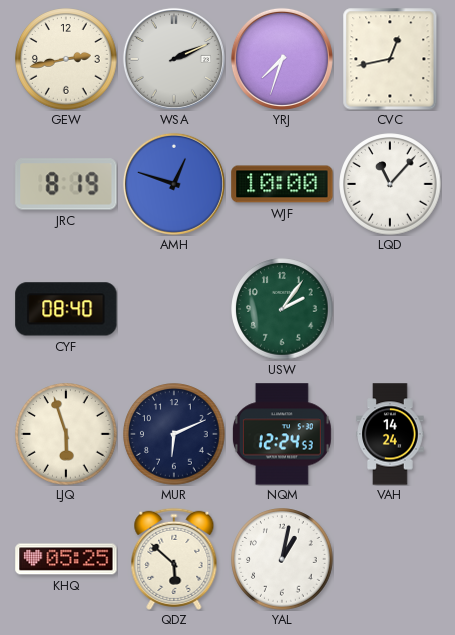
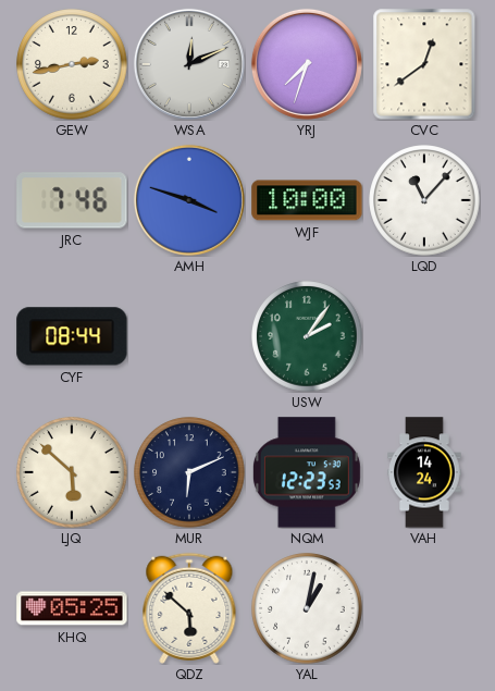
WSA: 2:11 -> 12:11
CVC: 12:43 -> 12:39
JRC: 8:19 -> 7:46
AMH: 12:48 -> 3:48
CYF: 08:40 -> 08:44
LJQ: 5:57 -> 5:52
NQM: 12:24 -> 12:23
